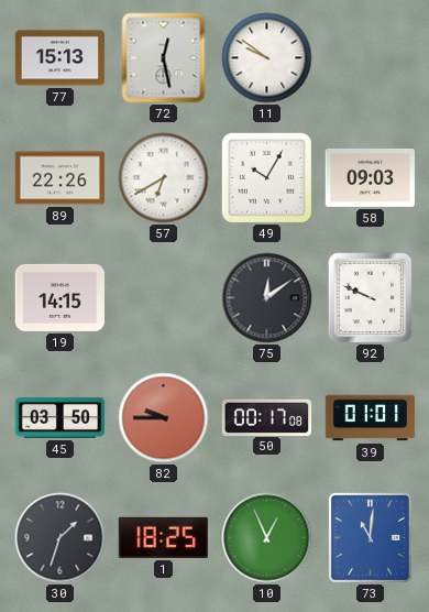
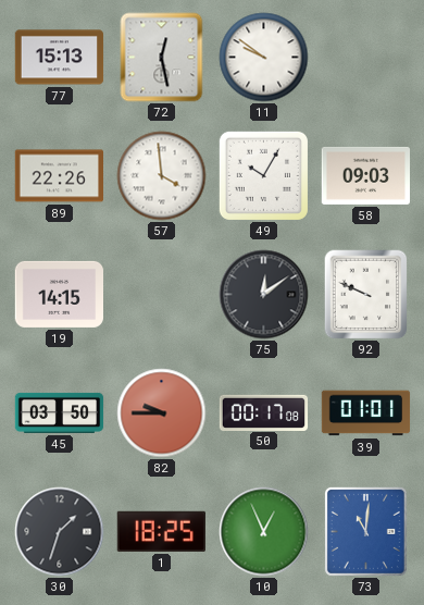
57: 6:40 -> 3:59
